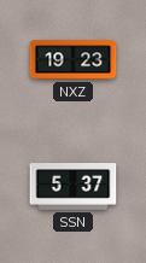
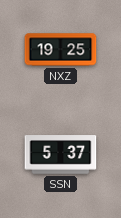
NXZ: 19:23 -> 19:25
